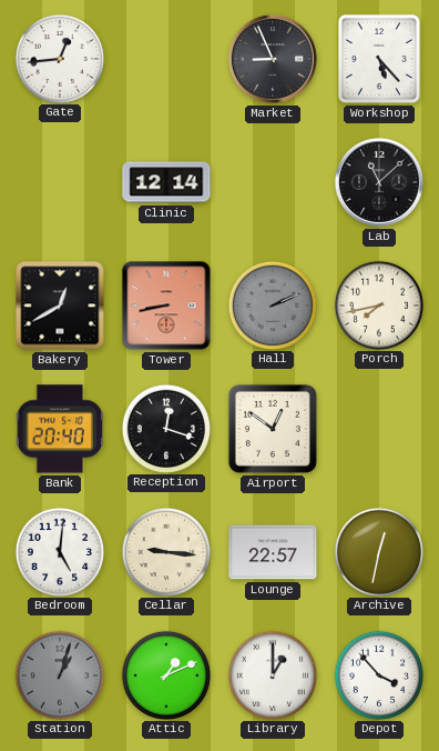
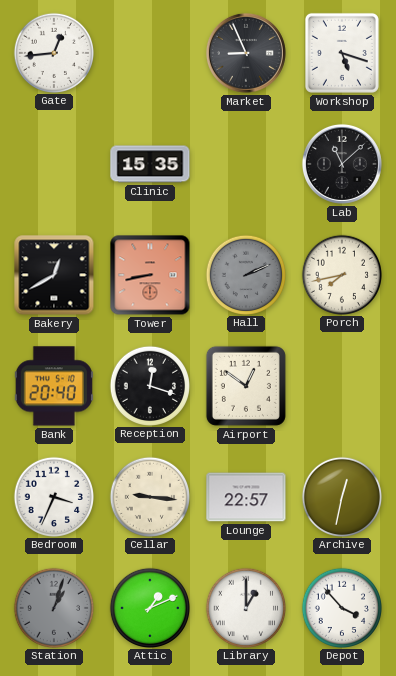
Workshop: 5:23 -> 5:18
Clinic: 12:14 -> 15:35
Bedroom: 5:01 -> 3:34
